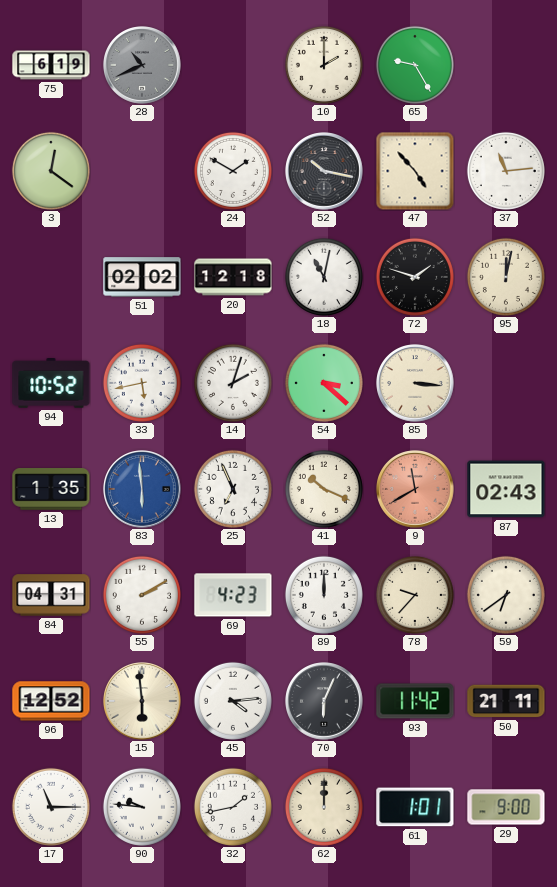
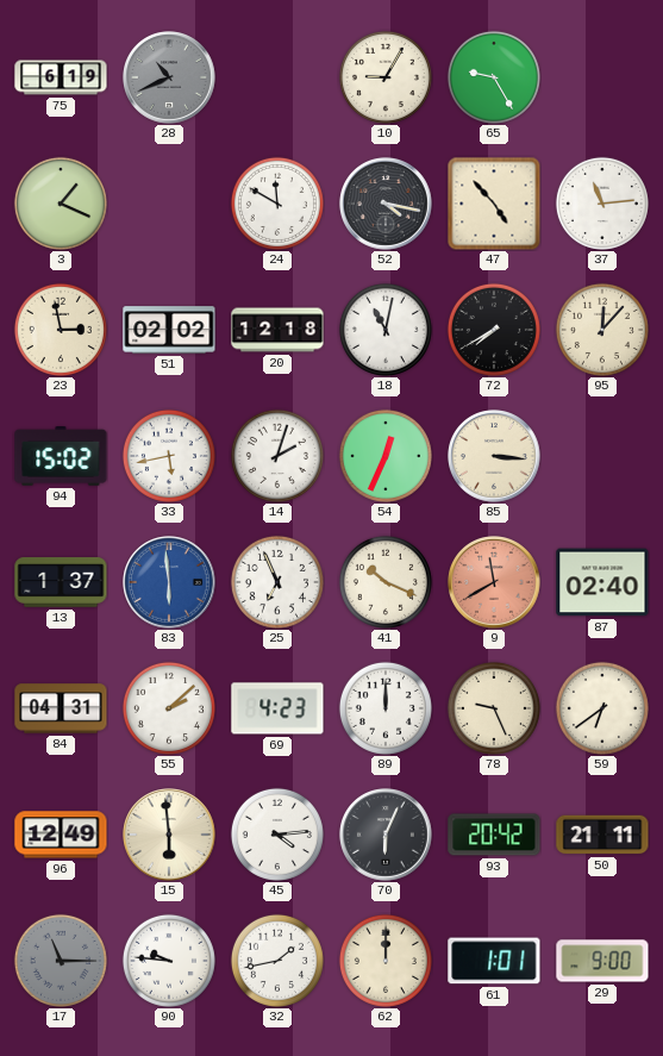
10: 2:00 -> 9:05
3: 12:21 -> 1:19
24: 1:50 -> 11:50
52: 10:17 -> 4:17
23: none -> 2:58
72: 1:48 -> 7:40
95: 12:02 -> 12:07
94: 10:52 -> 15:02
54: 3:22 -> 12:34
13: 1:35 -> 1:37
87: 02:43 -> 02:40
55: 2:10 -> 2:08
78: 9:37 -> 9:26
96: 12:52 -> 12:49
93: 11:42 -> 20:42
17 dial: white -> grey
